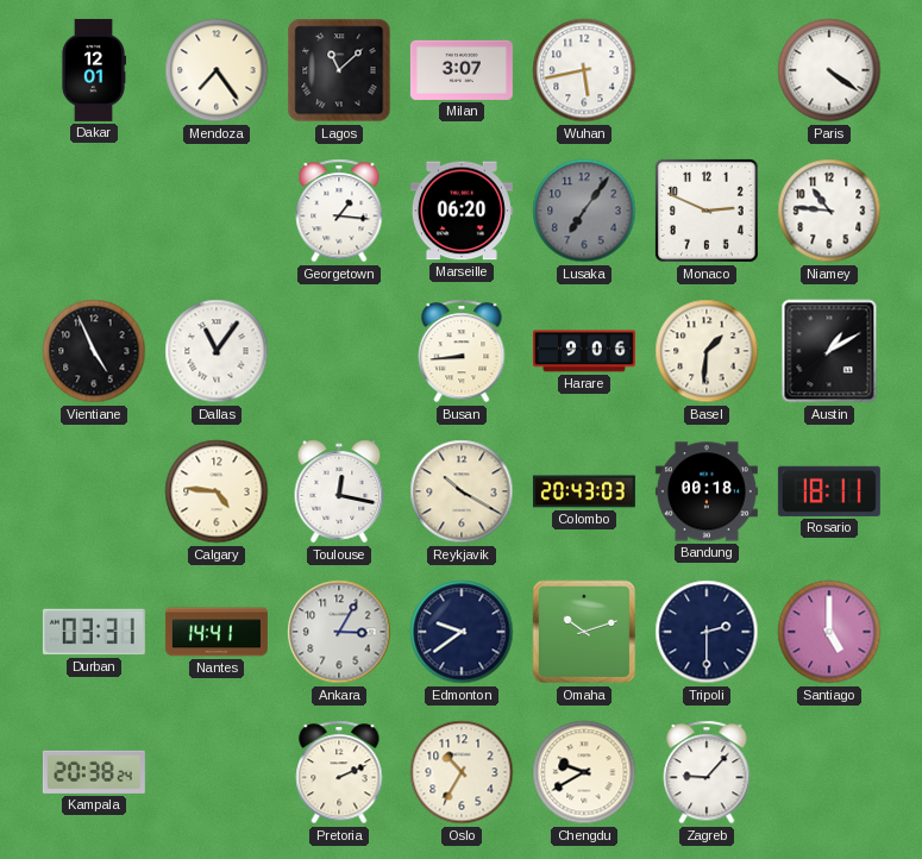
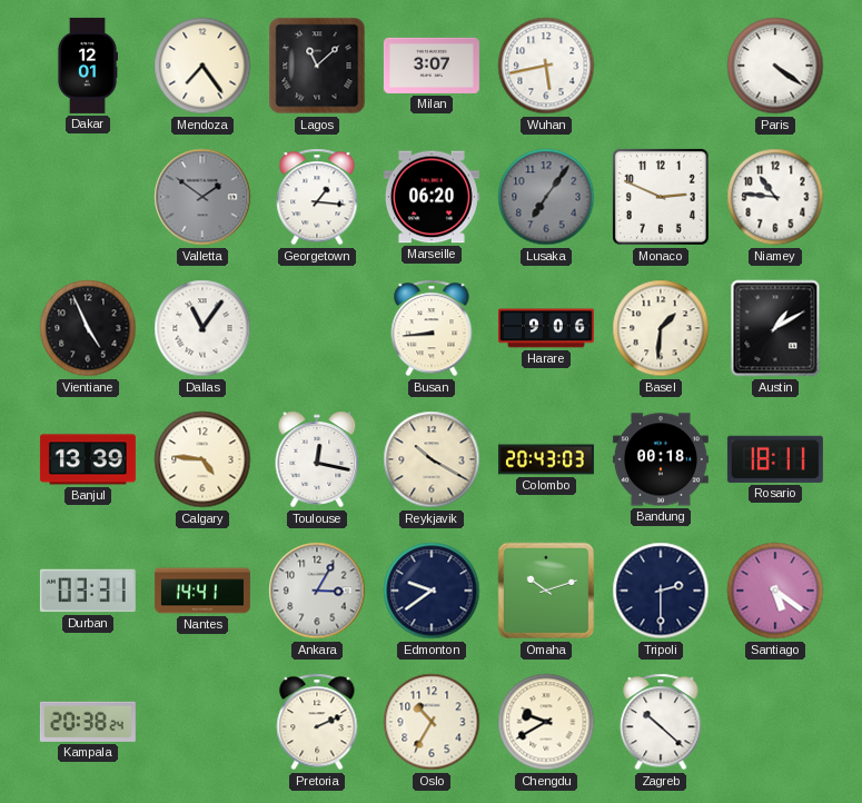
Valletta: none -> 1:51
Banjul: none -> 13:39
Santiago: 5:00 -> 5:21
Zagreb: 9:07 -> 10:22
